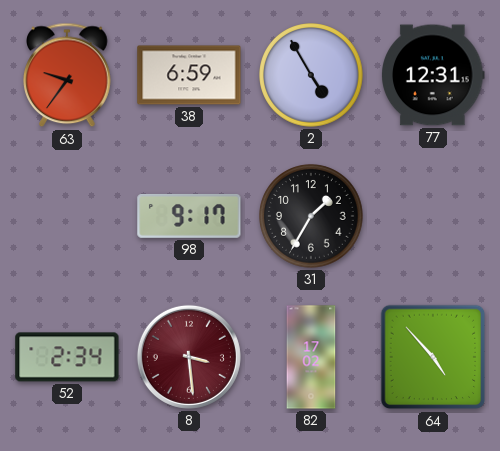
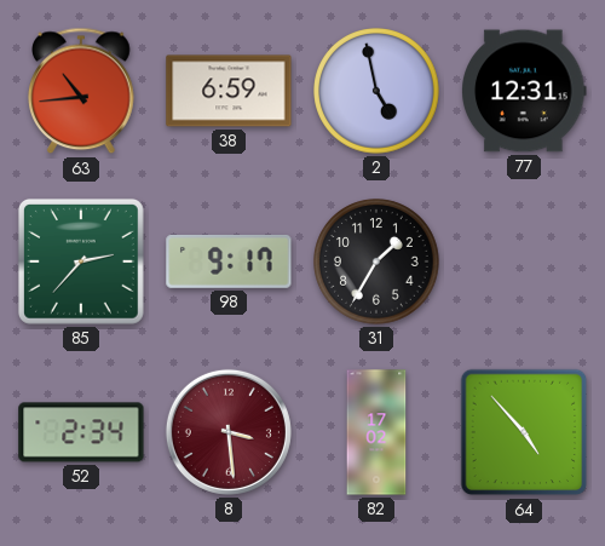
63: 9:36 -> 10:44
2: 4:55 -> 4:58
85: none -> 2:37
